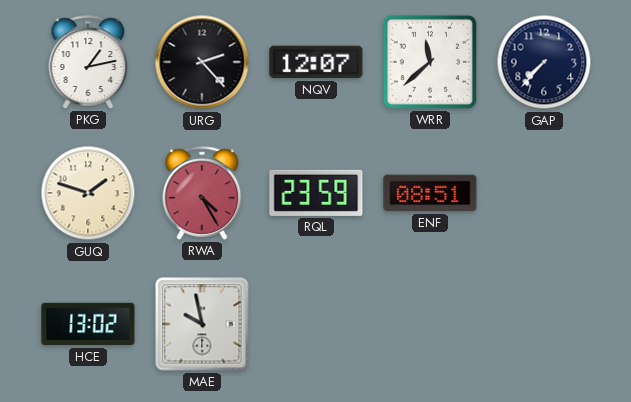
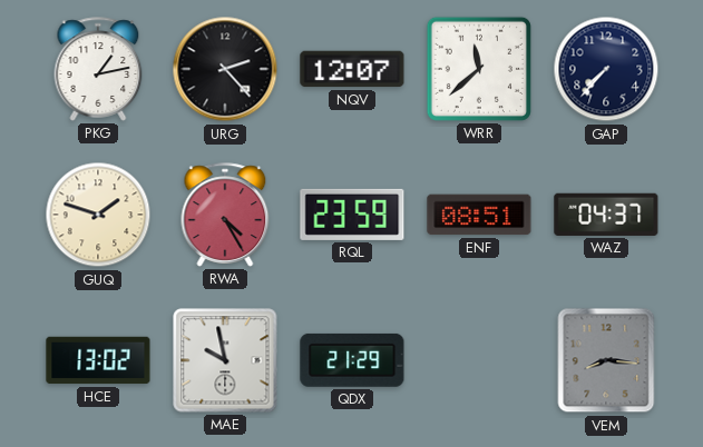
WAZ: none -> 04:37
QDX: none -> 21:29
VEM: none -> 8:16
